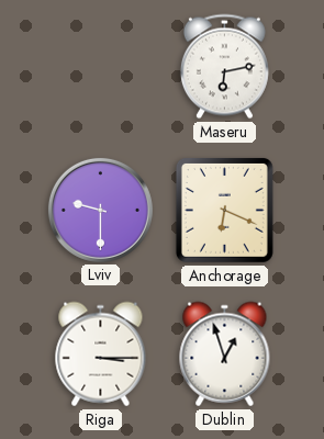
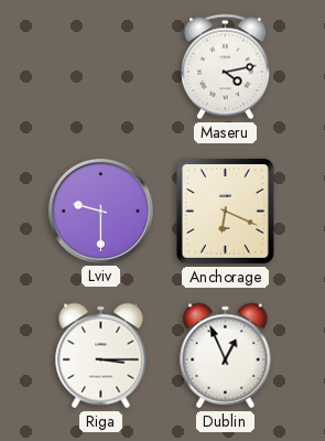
Maseru: 6:13 -> 4:13
Dublin: 12:57 -> 12:56
